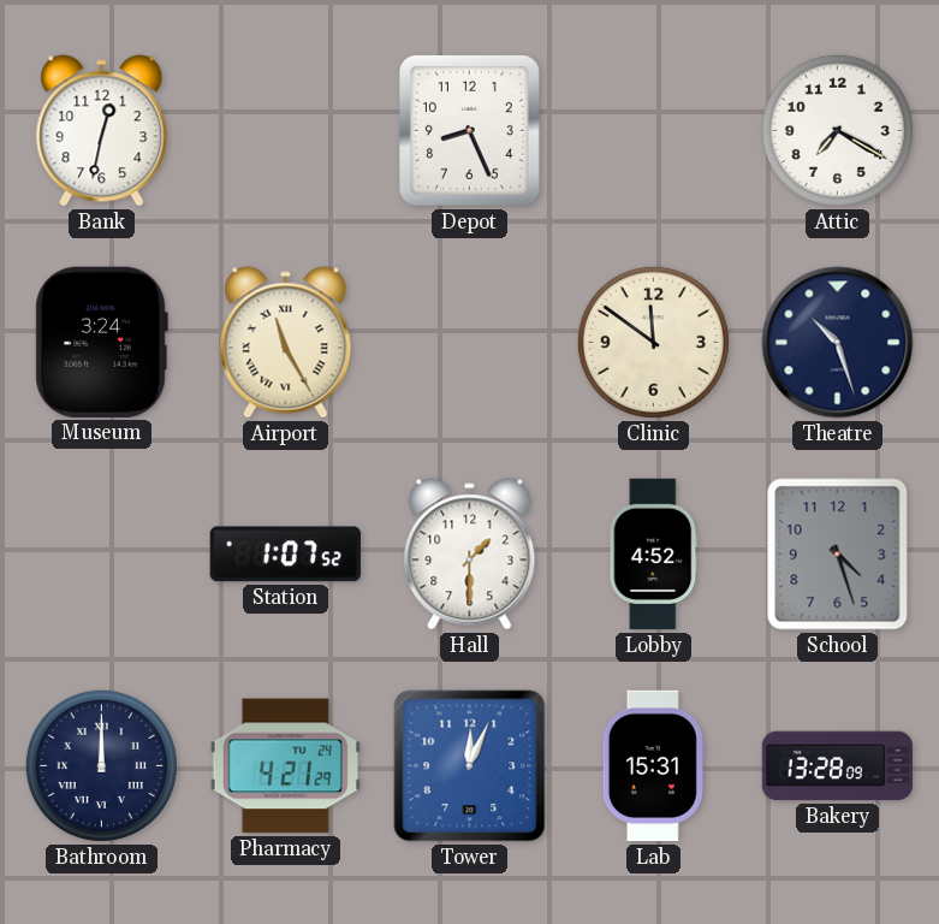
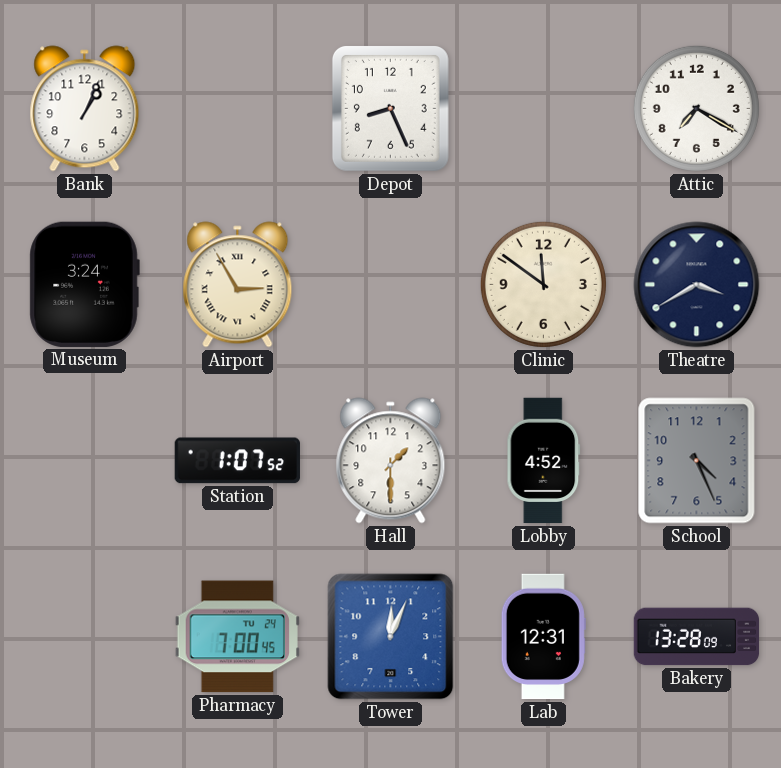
Bank: 12:32 -> 1:04
Airport: 11:25 -> 2:55
Theatre: 10:27 -> 3:40
School: 4:27 -> 4:26
Bathroom: 12:00 -> none
Pharmacy: 4:21 -> 7:00
Lab: 15:31 -> 12:31
